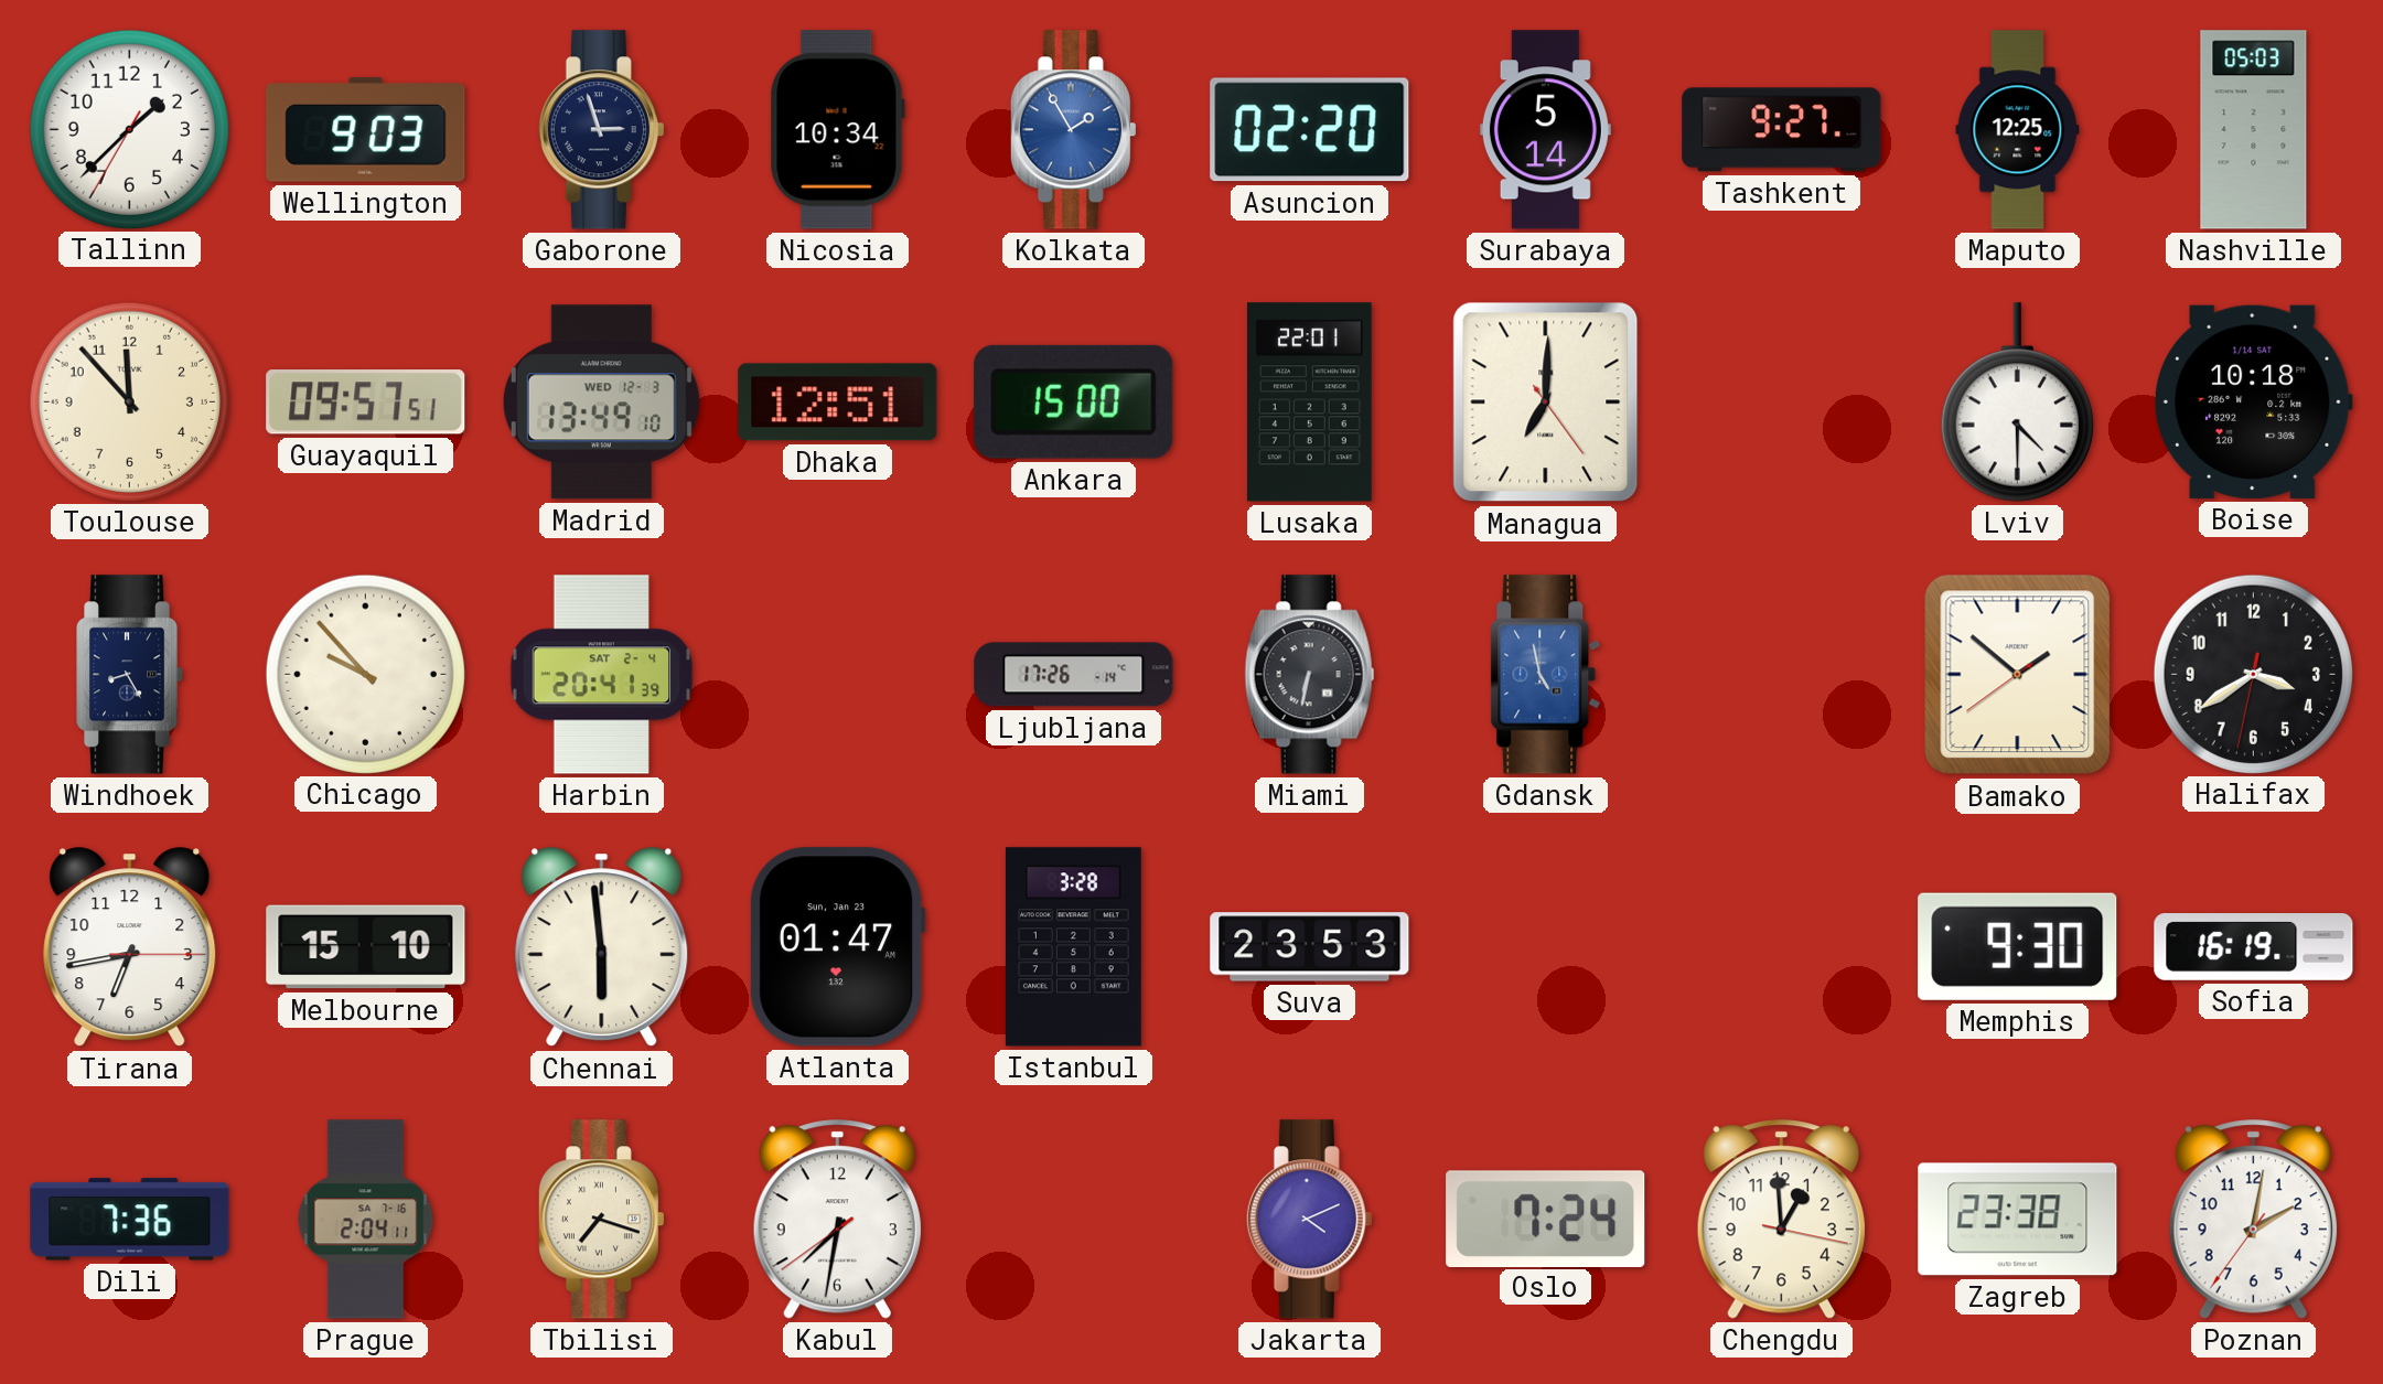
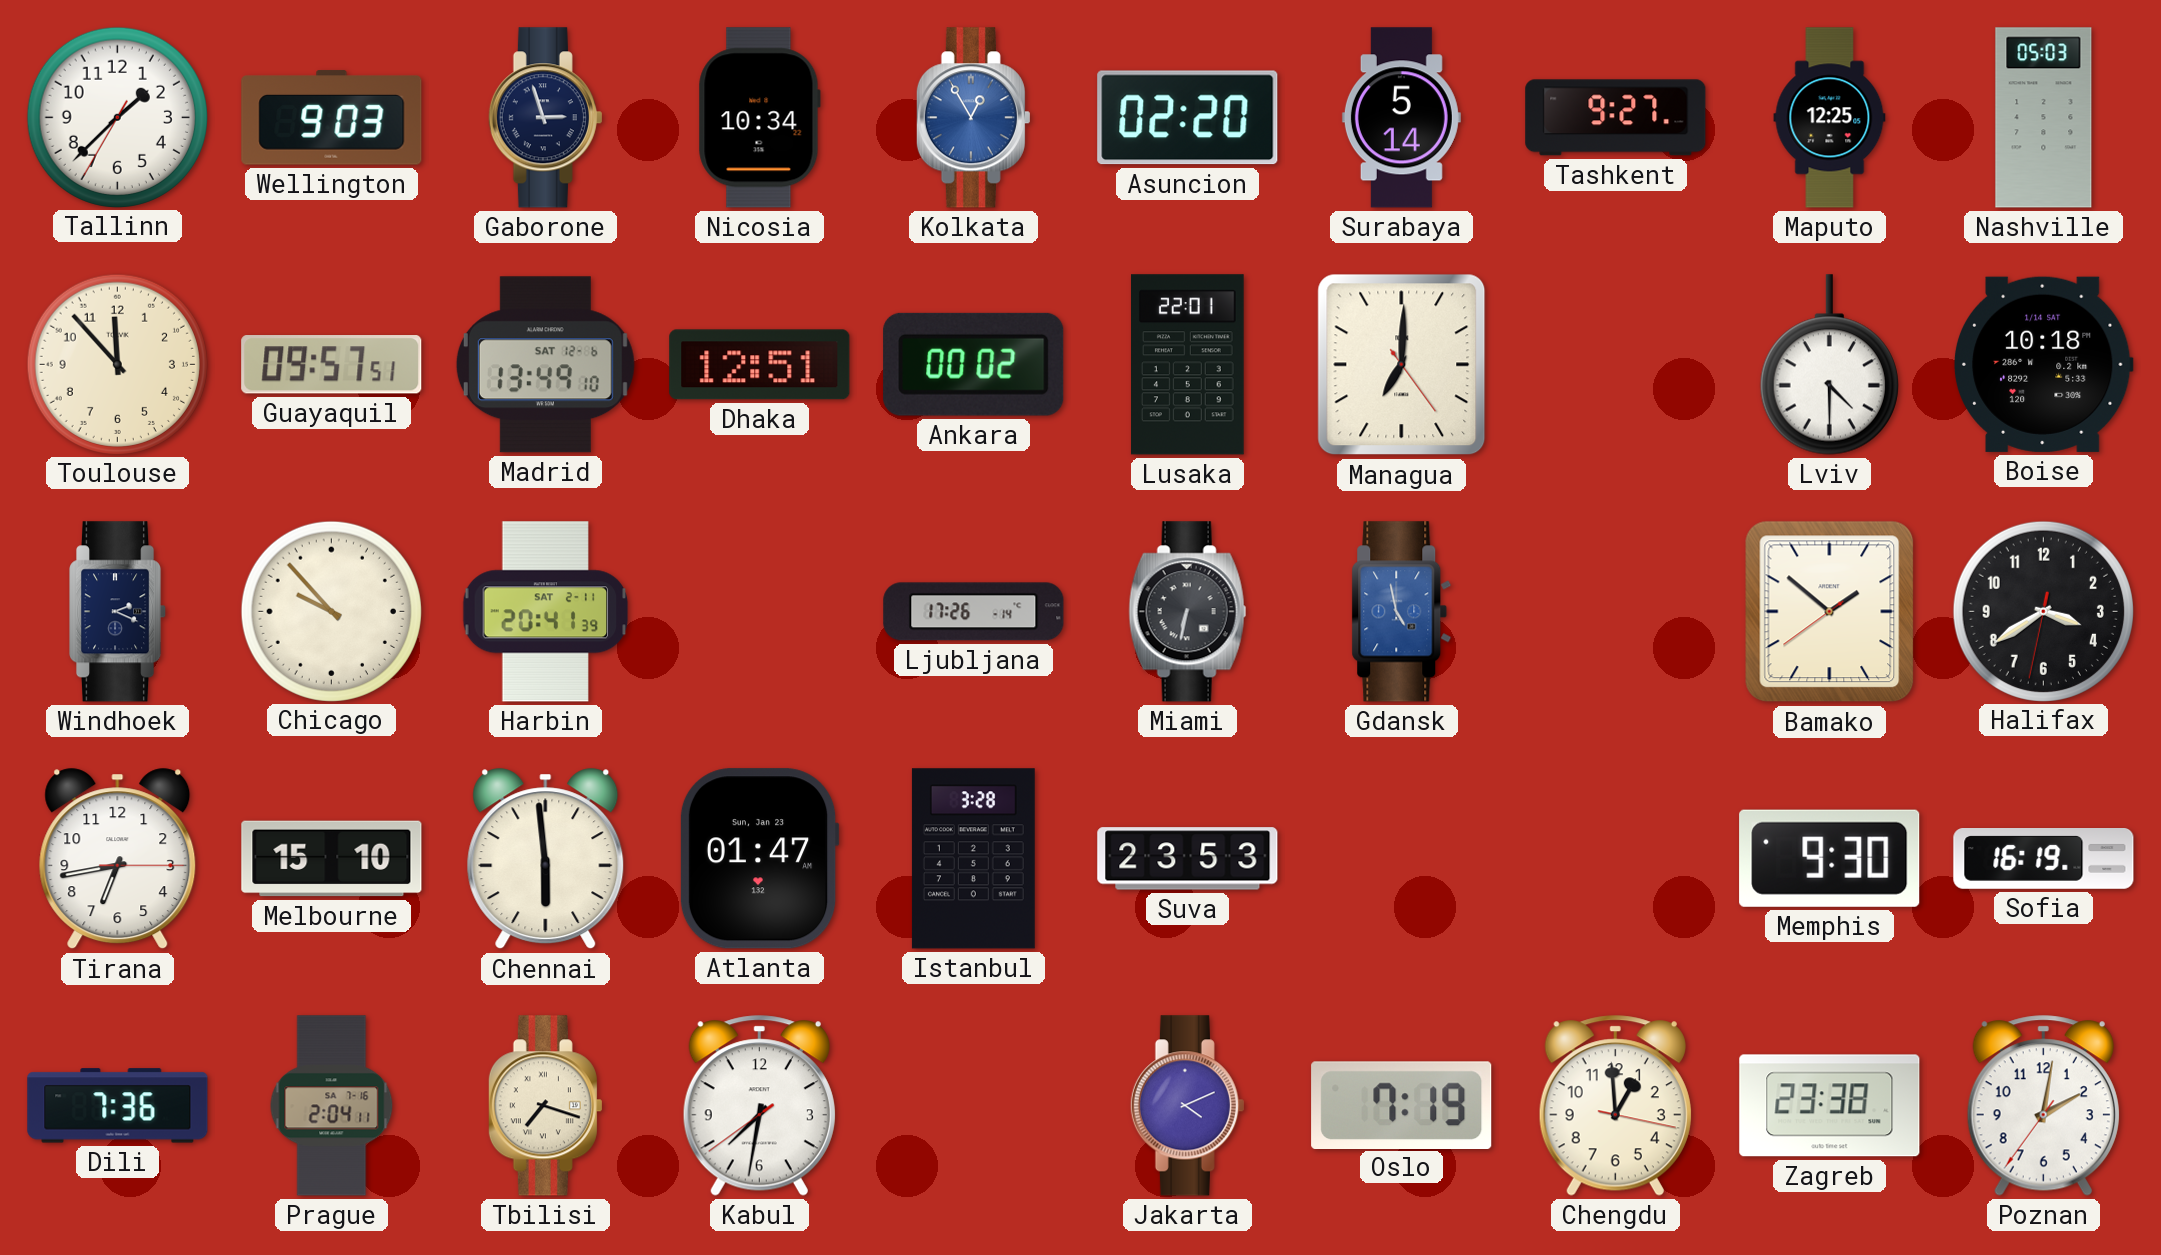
Kolkata: 1:55 -> 12:55
Madrid date: WED 12-3 -> SAT 12-6
Ankara: 15:00 -> 00:02
Windhoek: 8:25 -> 2:19
Harbin date: SAT 2-4 -> SAT 2-11
Oslo: 7:24 -> 7:19
